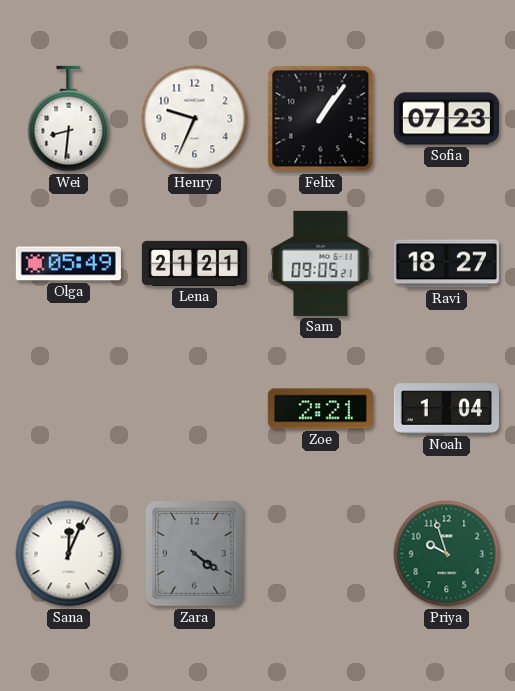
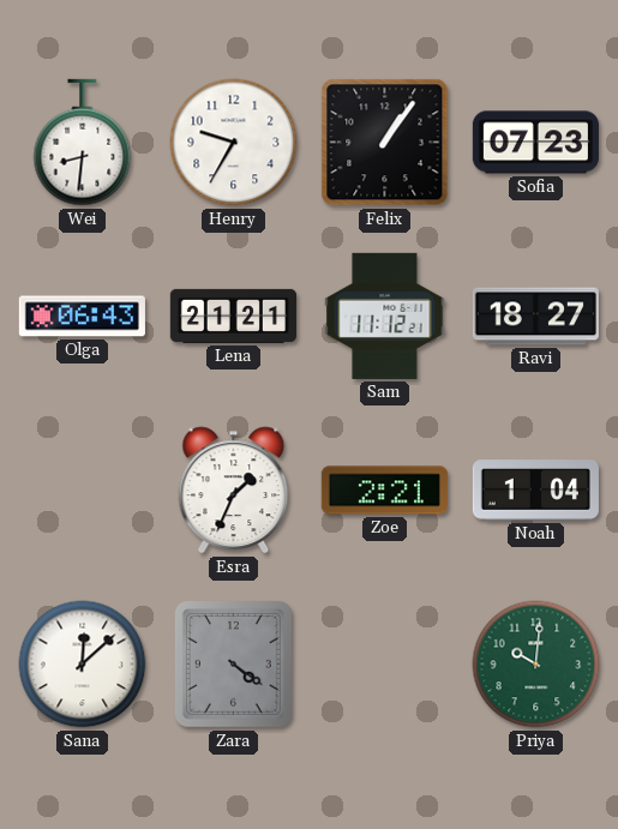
Henry: 9:34 -> 9:35
Olga: 05:49 -> 06:43
Sam: 09:05 -> 11:12
Esra: none -> 1:34
Sana: 12:04 -> 12:08
Priya: 9:57 -> 10:01
